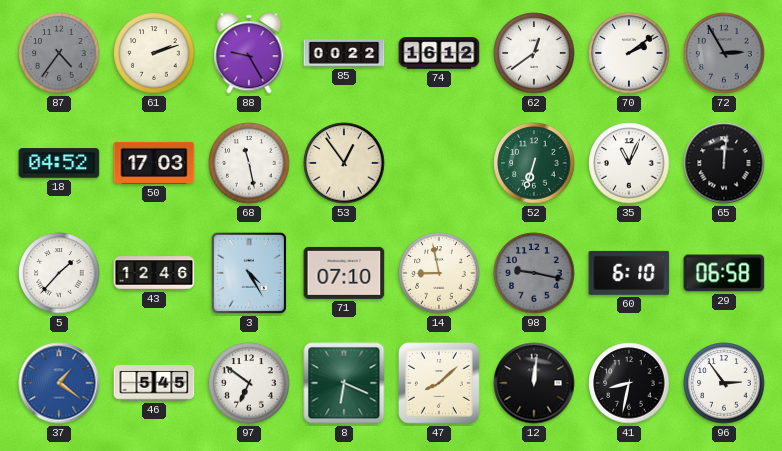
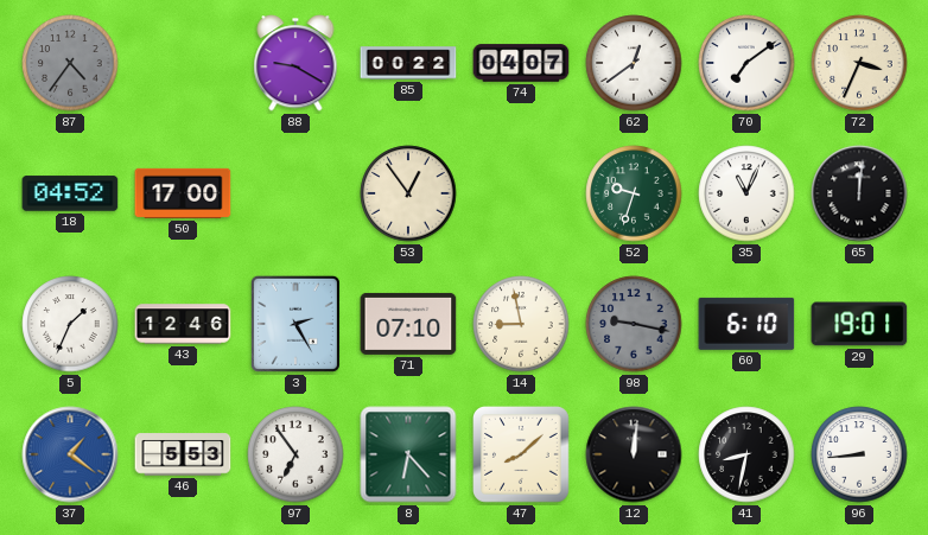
61: 2:12 -> none
88: 9:25 -> 9:20
74: 16:12 -> 04:07
70: 2:09 -> 7:09
72: 2:55 -> 3:34
72 dial: grey -> cream
50: 17:03 -> 17:00
68: 11:28 -> none
52: 6:33 -> 9:33
5: 1:37 -> 1:34
3: 4:25 -> 2:25
29: 06:58 -> 19:01
46: 5:45 -> 5:53
97: 6:51 -> 6:54
8: 6:19 -> 6:23
96: 2:54 -> 8:44
